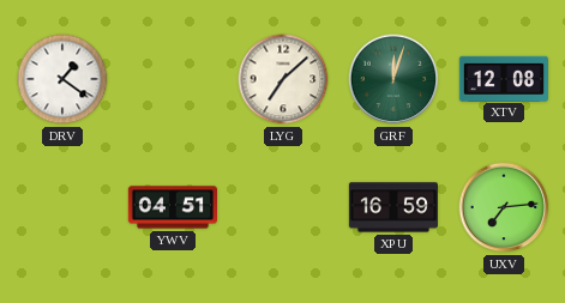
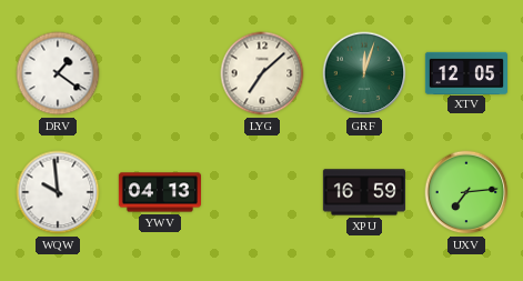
XTV: 12:08 -> 12:05
WQW: none -> 9:59
YWV: 04:51 -> 04:13
